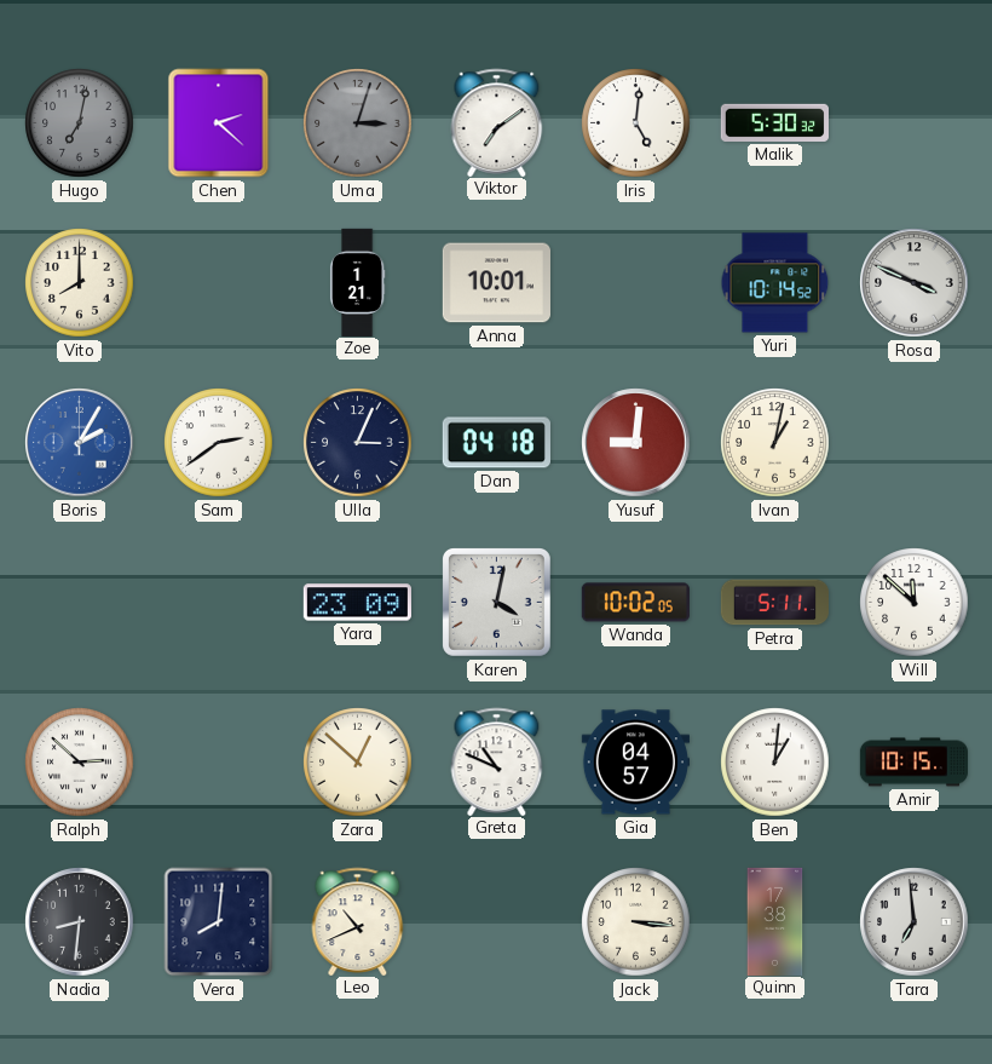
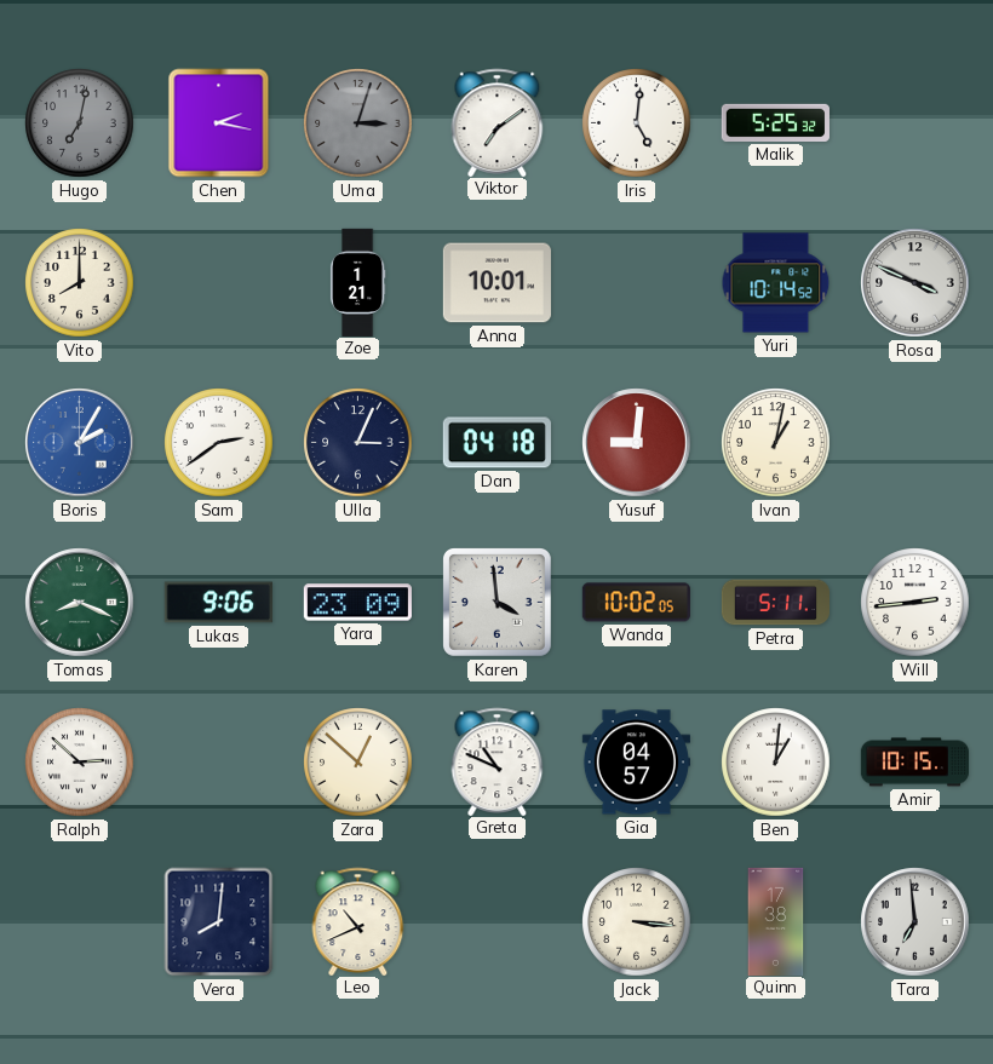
Chen: 2:22 -> 2:17
Malik: 5:30 -> 5:25
Tomas: none -> 8:19
Lukas: none -> 9:06
Karen: 4:02 -> 3:59
Will: 11:52 -> 2:44
Nadia: 8:31 -> none
